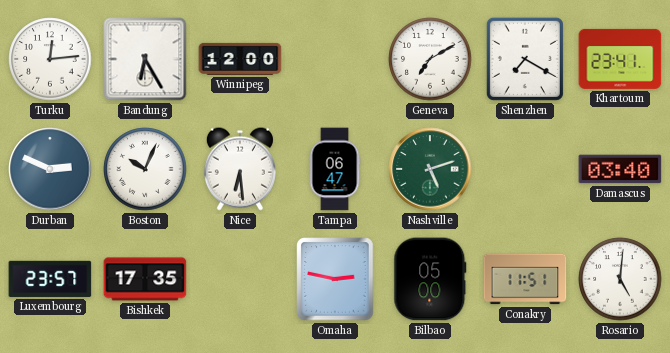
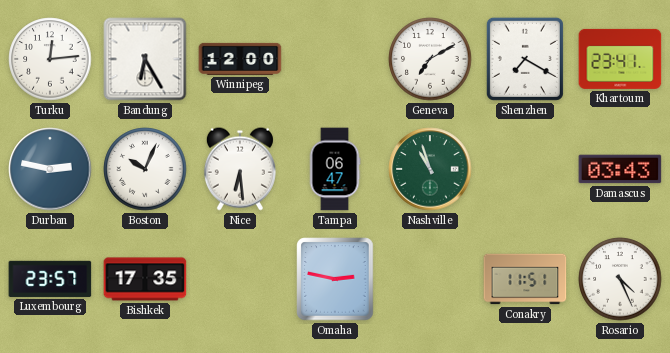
Durban: 2:49 -> 2:47
Nashville: 5:12 -> 10:57
Damascus: 03:40 -> 03:43
Bilbao: 05:00 -> none
Rosario: 5:01 -> 4:26
